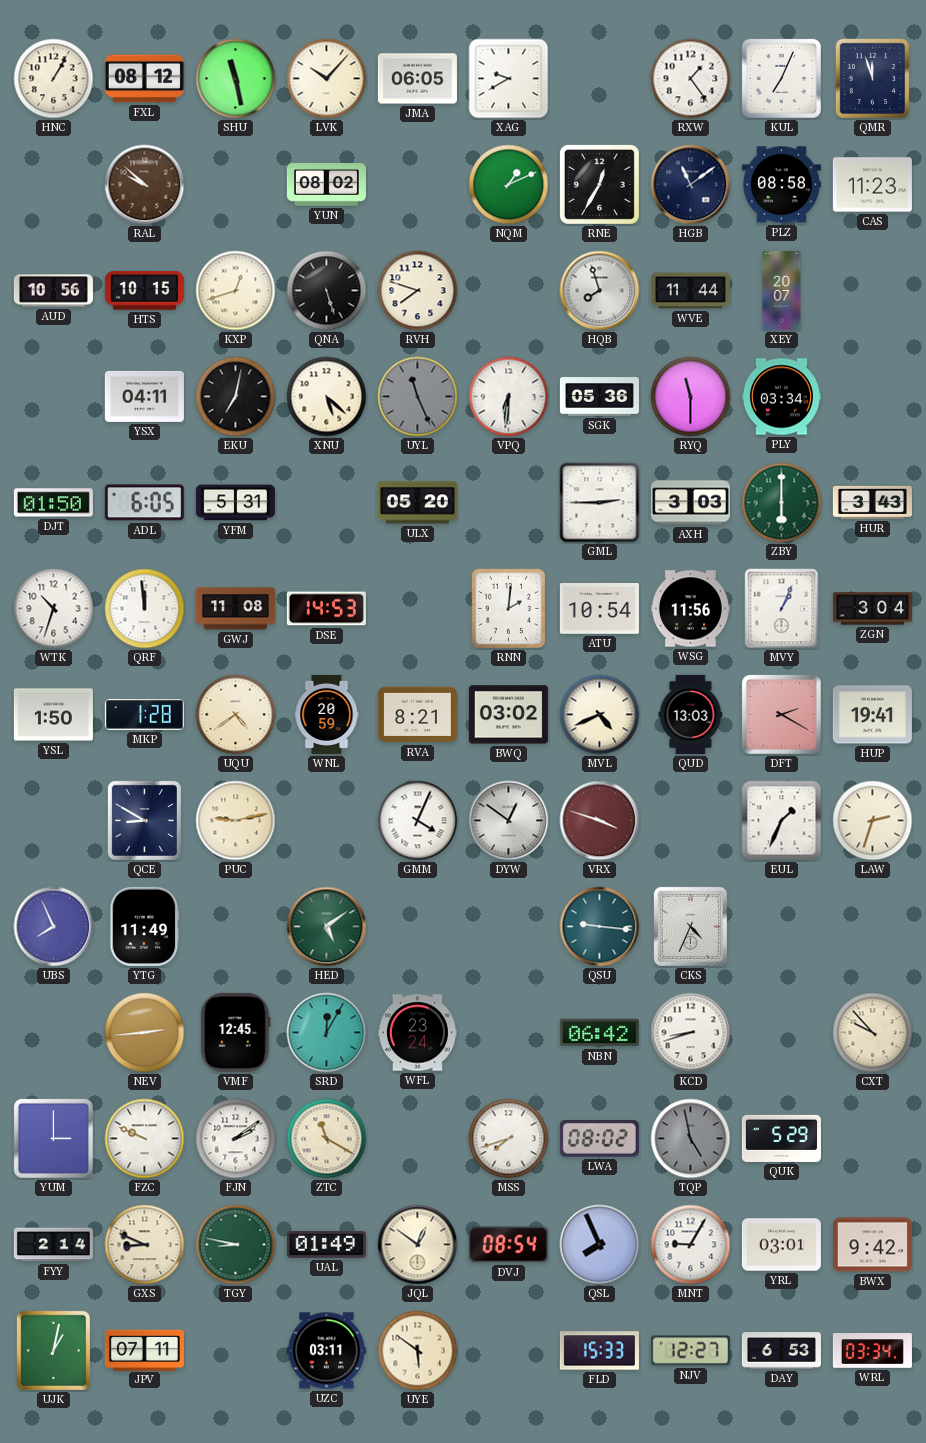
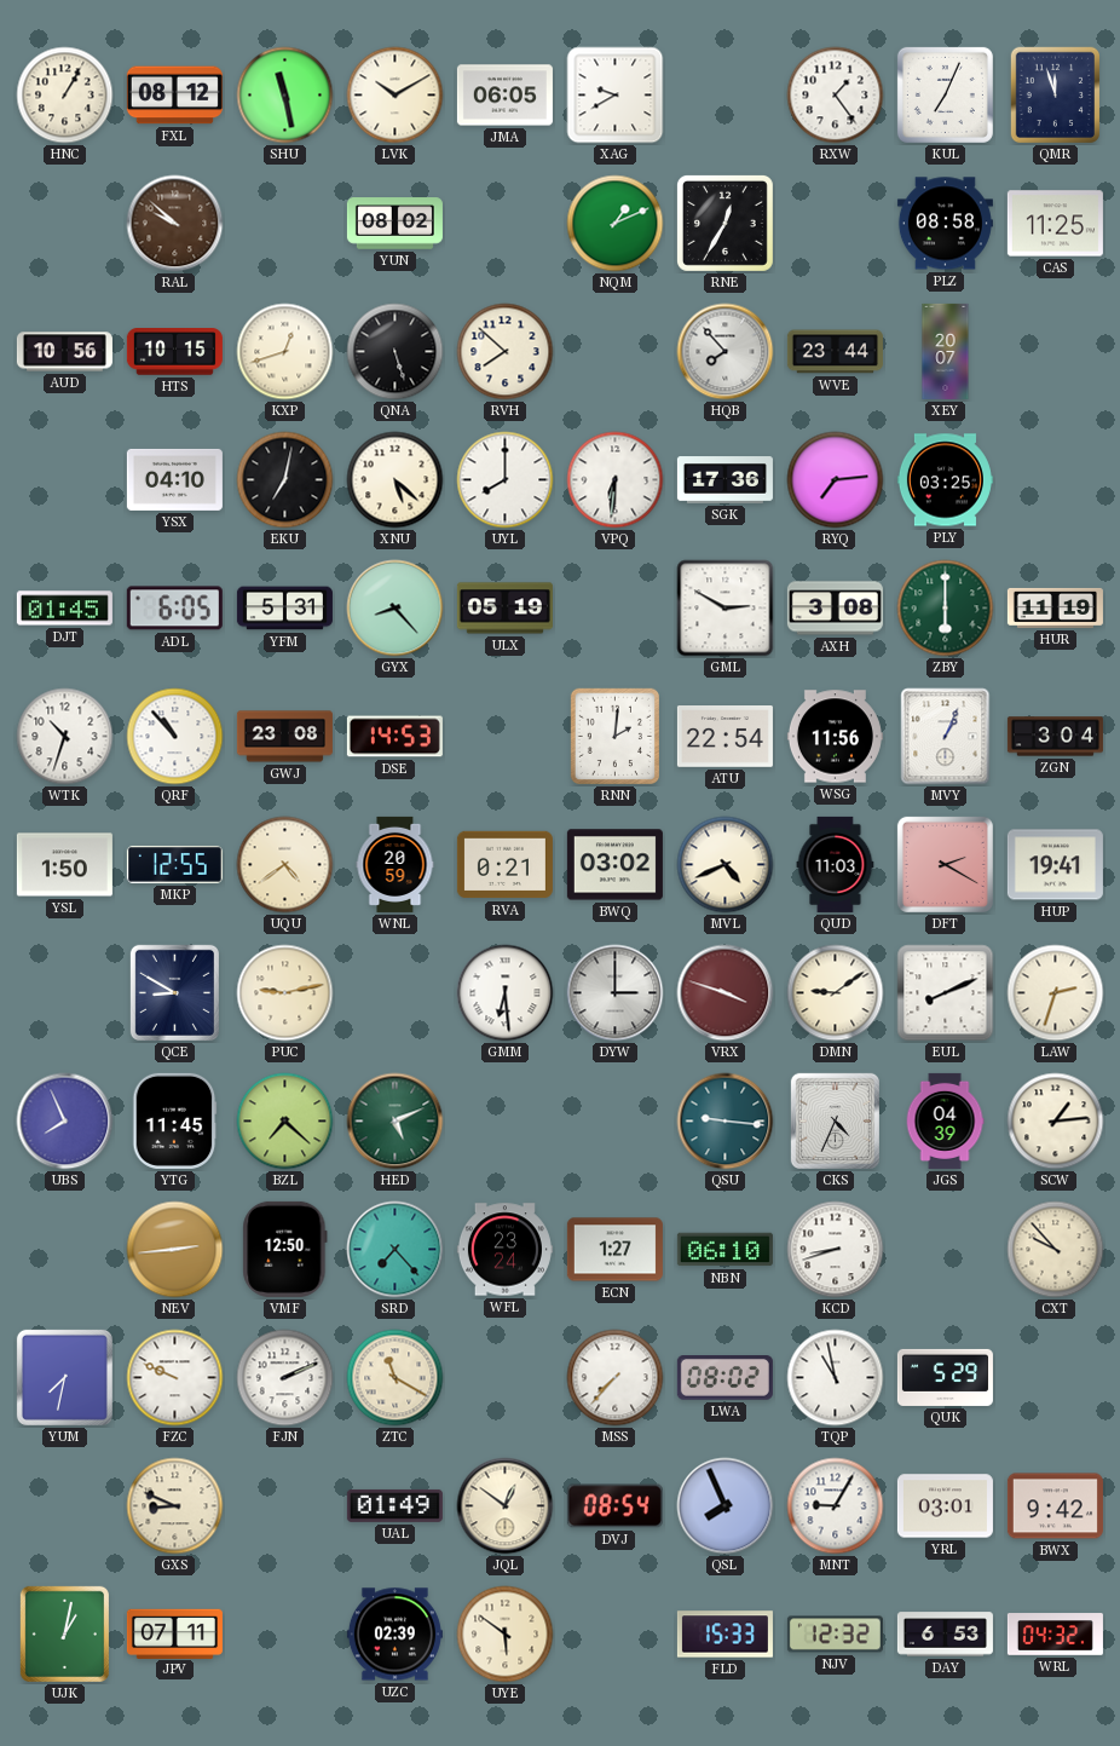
LVK: 10:07 -> 10:10
HGB: 11:09 -> none
CAS: 11:23 -> 11:25
RVH: 7:48 -> 7:52
HQB: 7:57 -> 7:53
WVE: 11:44 -> 23:44
YSX: 04:11 -> 04:10
UYL: 11:26 -> 8:00
UYL dial: grey -> white
SGK: 05:36 -> 17:36
RYQ: 11:30 -> 7:14
PLY: 03:34 -> 03:25
DJT: 01:50 -> 01:45
GYX: none -> 8:23
ULX: 05:20 -> 05:19
GML: 2:45 -> 2:50
AXH: 3:03 -> 3:08
HUR: 3:43 -> 11:19
QRF: 11:59 -> 10:53
GWJ: 11:08 -> 23:08
ATU: 10:54 -> 22:54
MKP: 1:28 -> 12:55
RVA: 8:21 -> 0:21
QUD: 13:03 -> 11:03
GMM: 4:04 -> 6:29
DYW: 12:51 -> 3:00
DMN: none -> 9:09
EUL: 1:34 -> 8:11
YTG: 11:49 -> 11:45
BZL: none -> 7:22
HED: 5:09 -> 5:11
JGS: none -> 04:39
SCW: none -> 1:14
VMF: 12:45 -> 12:50
SRD: 12:05 -> 7:23
ECN: none -> 1:27
NBN: 06:42 -> 06:10
YUM: 3:00 -> 7:32
FJN: 2:09 -> 2:11
MSS: 7:42 -> 7:37
TQP: 4:58 -> 10:58
TQP dial: grey -> white
FYY: 2:14 -> none
TGY: 8:47 -> none
UZC: 03:11 -> 02:39
NJV: 12:27 -> 12:32
WRL: 03:34 -> 04:32
